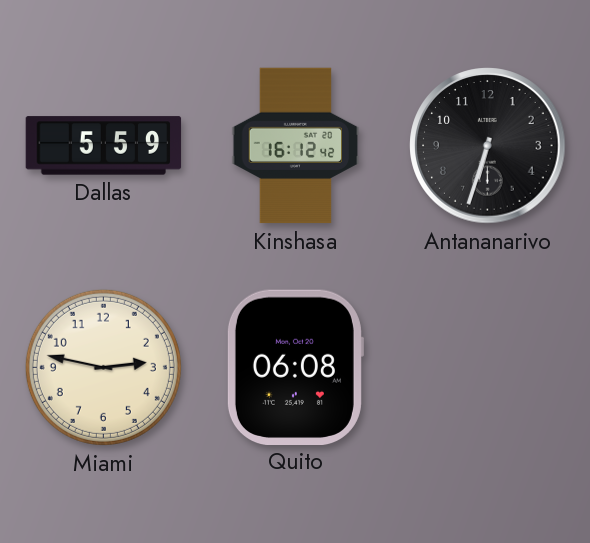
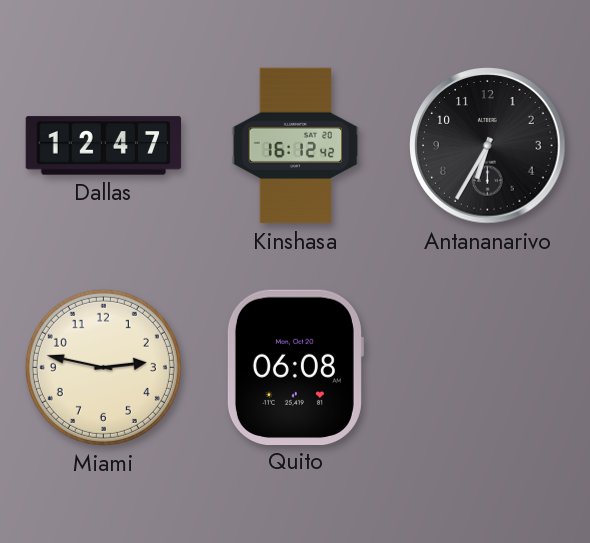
Dallas: 5:59 -> 12:47
Antananarivo: 6:33 -> 6:35
